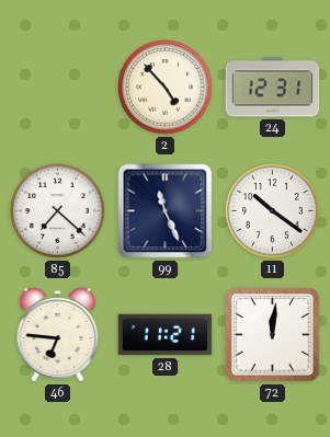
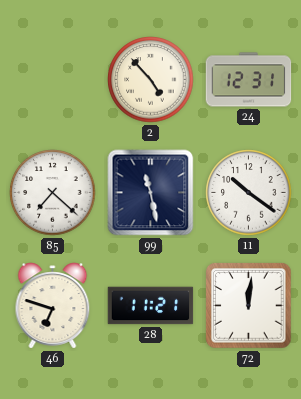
99: 11:26 -> 11:28
46: 6:46 -> 6:48
